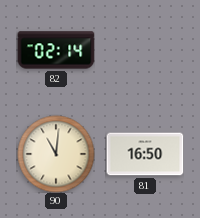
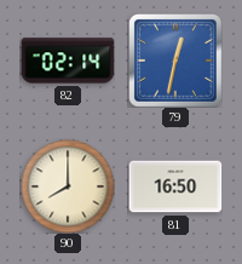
79: none -> 12:32
90: 11:01 -> 8:00
